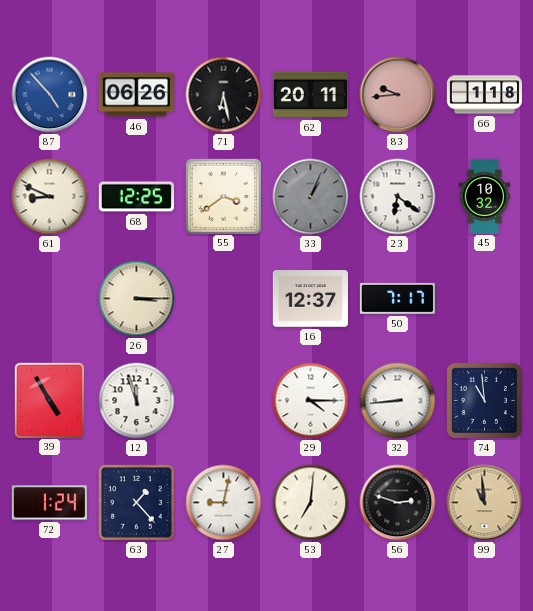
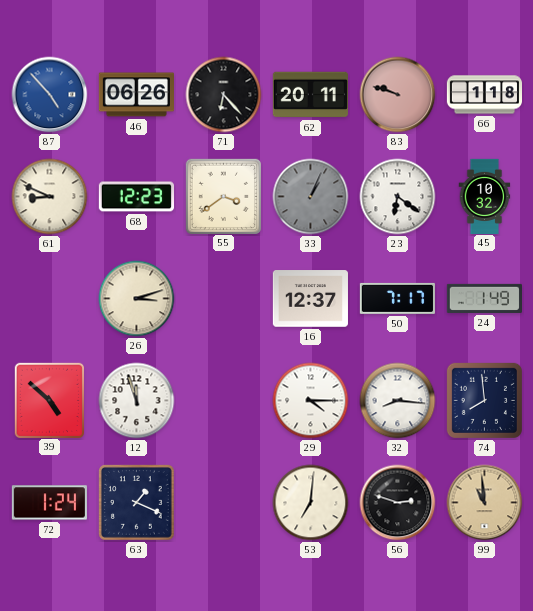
71: 6:28 -> 6:23
83: 9:44 -> 9:48
68: 12:25 -> 12:23
26: 3:15 -> 3:12
24: none -> 1:49
39: 4:55 -> 4:52
32: 8:44 -> 8:16
74: 10:59 -> 7:59
63: 1:23 -> 1:19
27: 9:02 -> none
